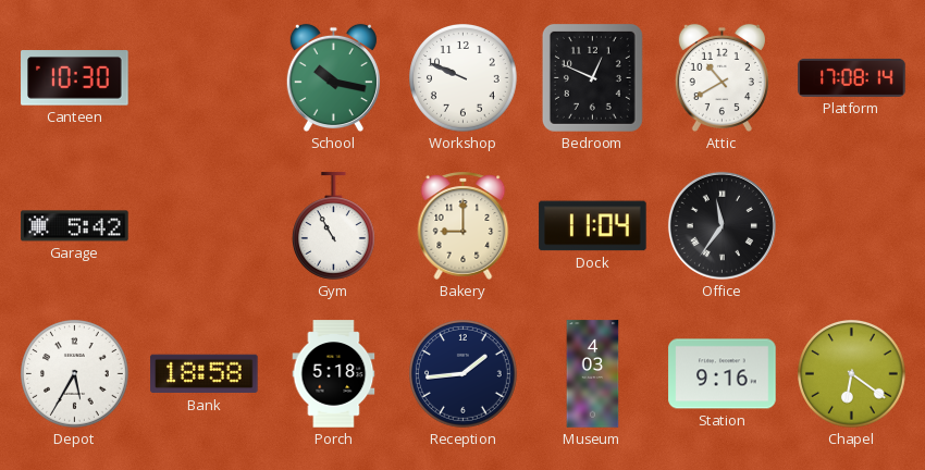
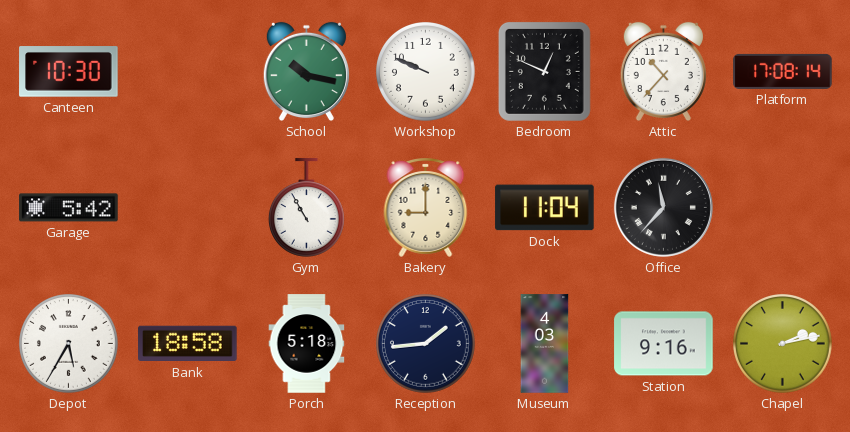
Attic: 10:40 -> 10:37
Office: 11:36 -> 11:37
Chapel: 6:21 -> 2:13
